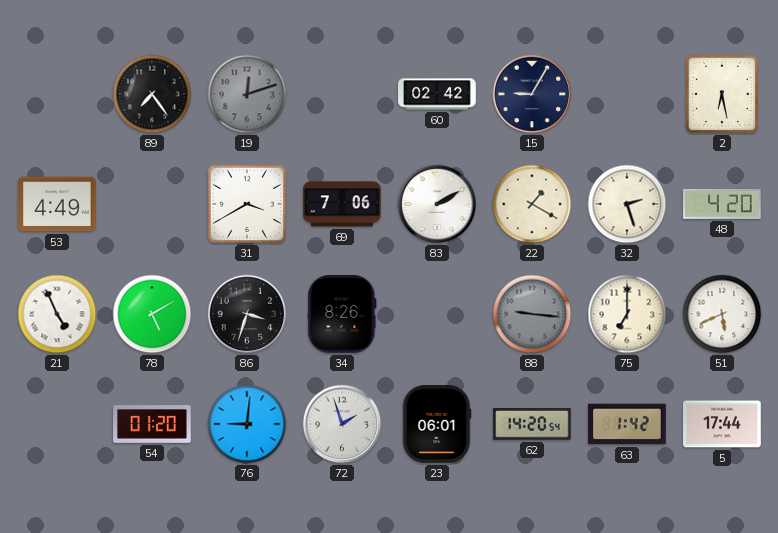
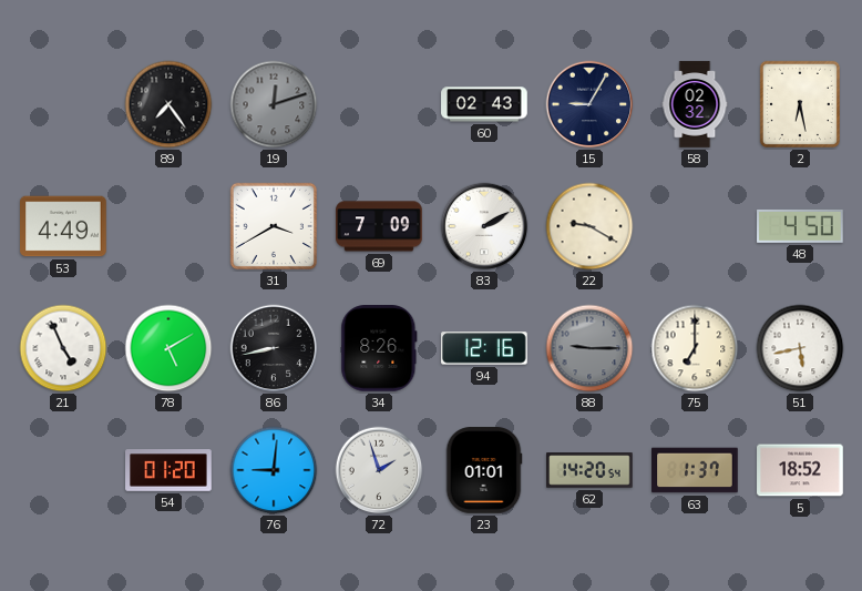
60: 02:42 -> 02:43
58: none -> 02:32
69: 7:06 -> 7:09
22: 1:20 -> 9:20
32: 2:27 -> none
48: 4:20 -> 4:50
86: 3:33 -> 8:43
94: none -> 12:16
88: 9:16 -> 9:15
51: 5:41 -> 5:43
23: 06:01 -> 01:01
63: 1:42 -> 1:37
5: 17:44 -> 18:52
